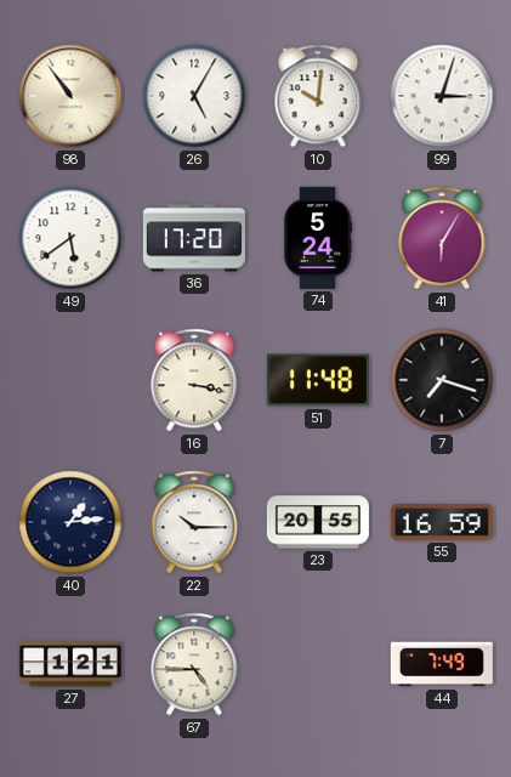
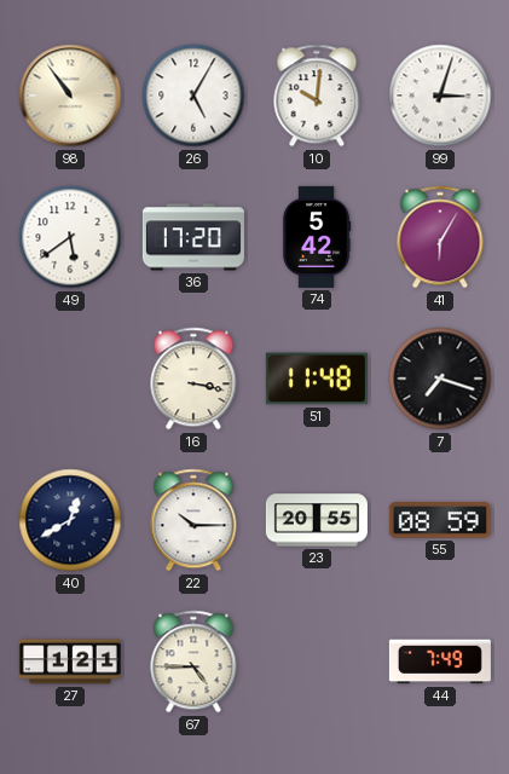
74: 5:24 -> 5:42
40: 1:14 -> 12:40
55: 16:59 -> 08:59
